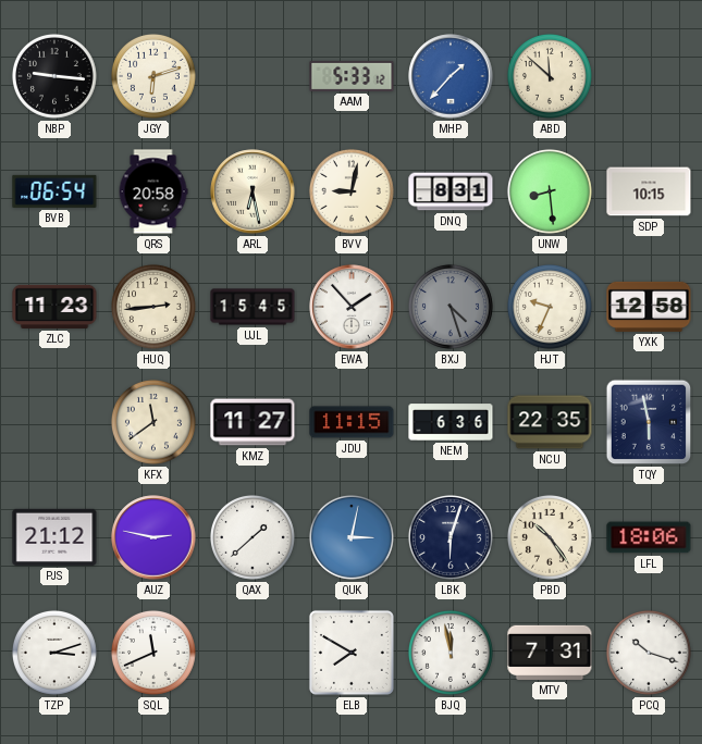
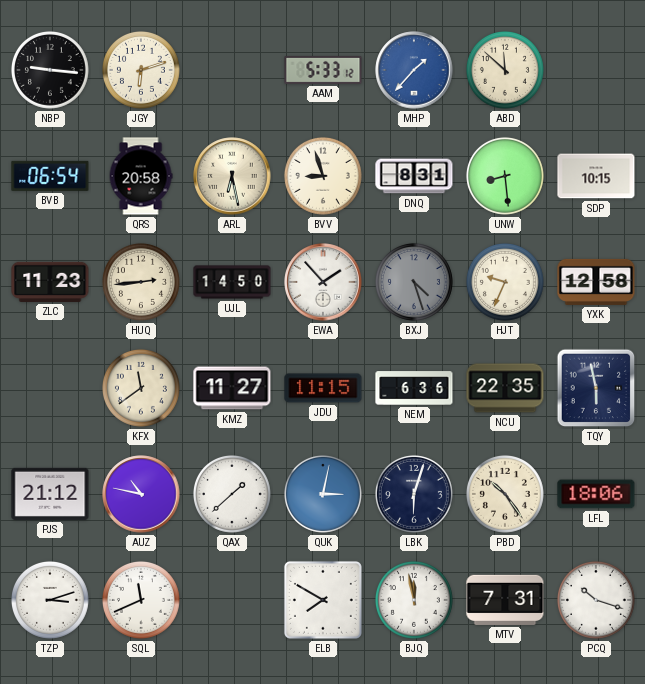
BVV: 9:02 -> 8:57
UJL: 15:45 -> 14:50
AUZ: 2:47 -> 10:47
